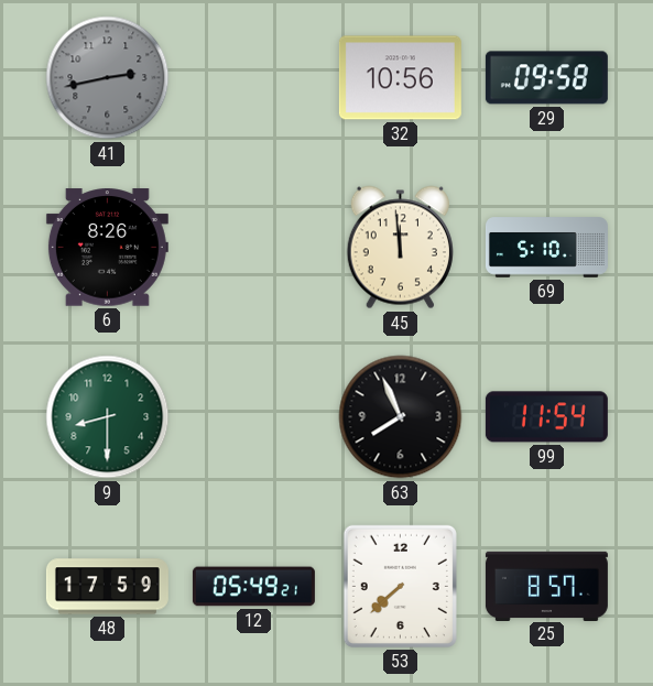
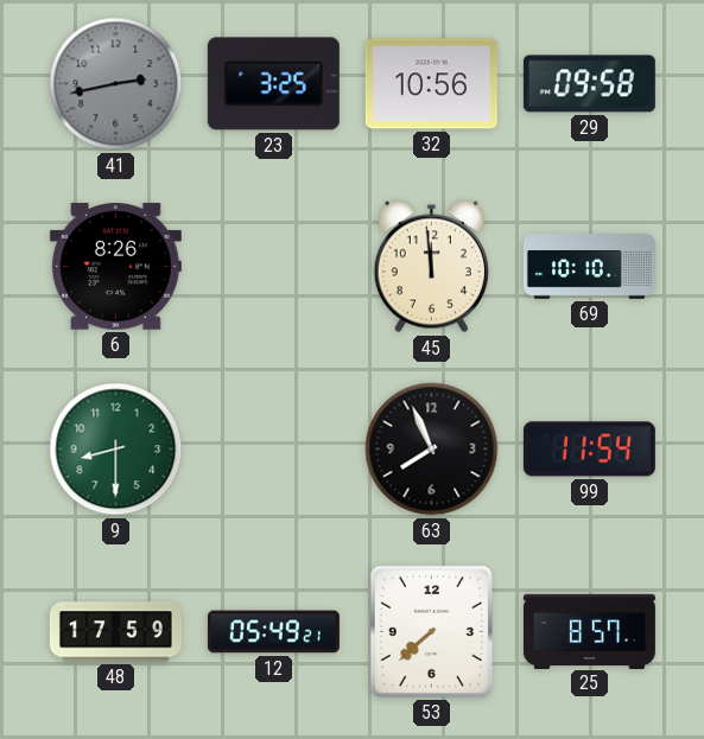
23: none -> 3:25
69: 5:10 -> 10:10
